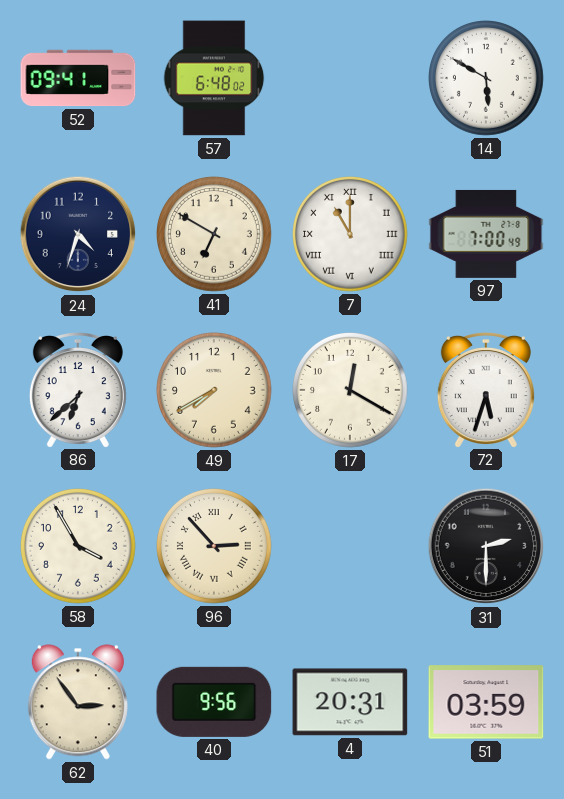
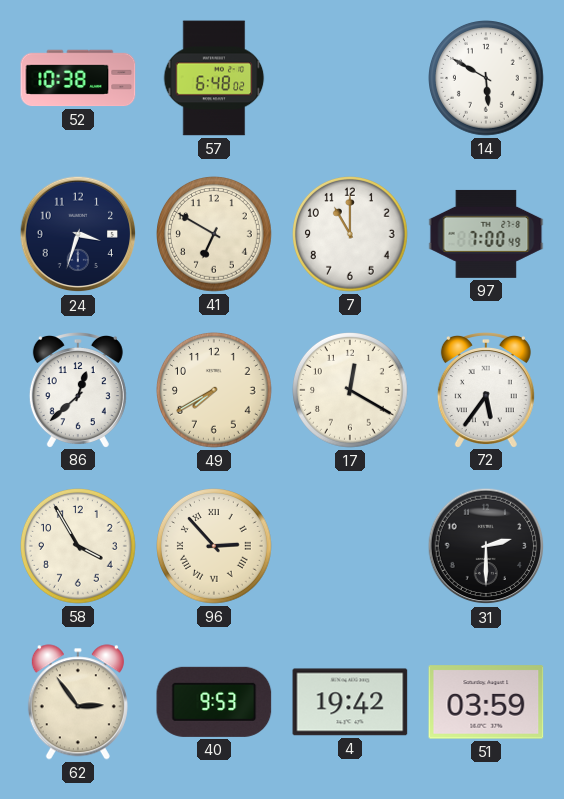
52: 09:41 -> 10:38
24: 4:33 -> 3:33
7 numerals: Roman -> Arabic
86: 6:38 -> 12:38
72: 5:33 -> 5:36
40: 9:56 -> 9:53
4: 20:31 -> 19:42
